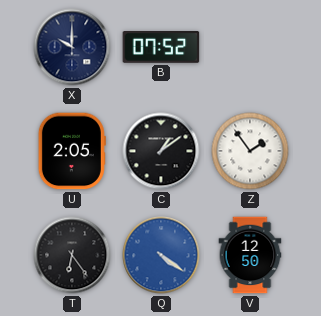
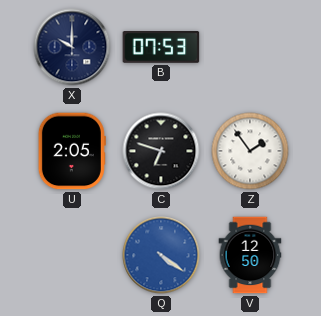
B: 07:52 -> 07:53
C: 1:09 -> 6:48
T: 6:24 -> none
